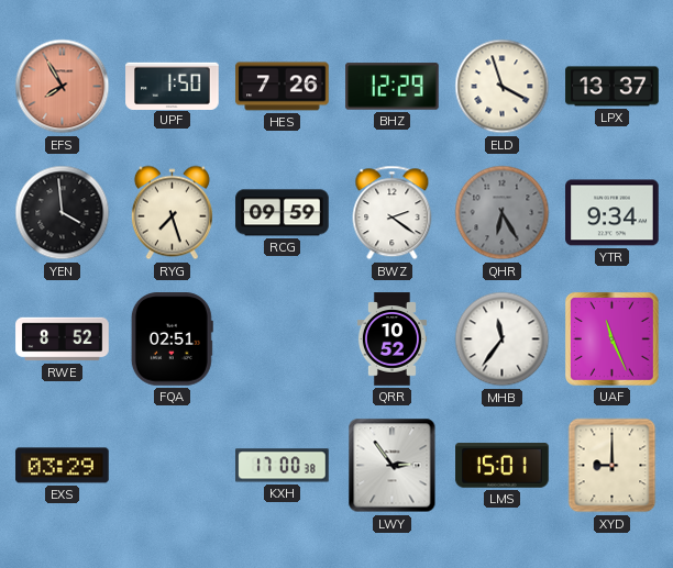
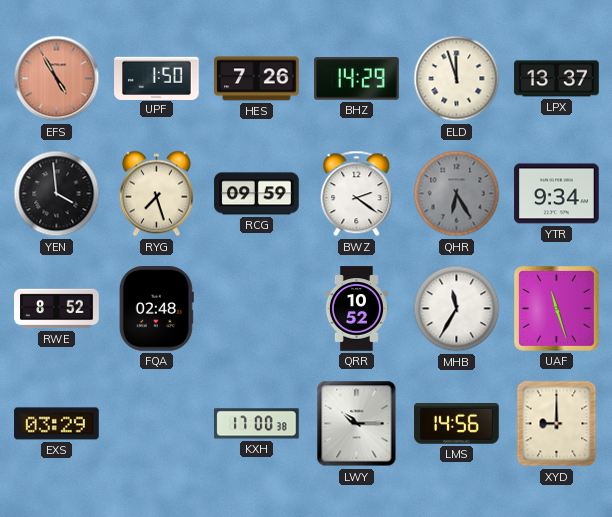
EFS: 7:55 -> 4:55
BHZ: 12:29 -> 14:29
ELD: 3:57 -> 11:57
FQA: 02:51 -> 02:48
MHB: 11:36 -> 11:35
UAF: 11:26 -> 11:27
LWY: 2:54 -> 10:15
LMS: 15:01 -> 14:56
